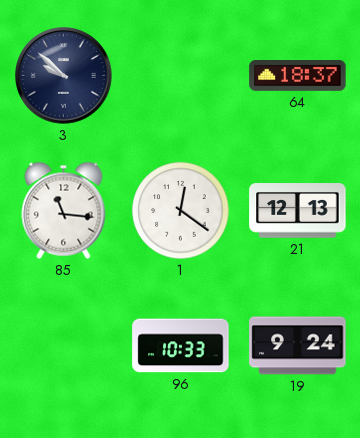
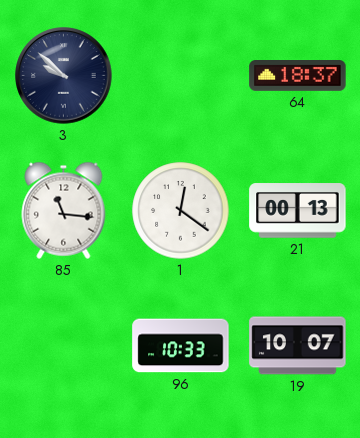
21: 12:13 -> 00:13
19: 9:24 -> 10:07
